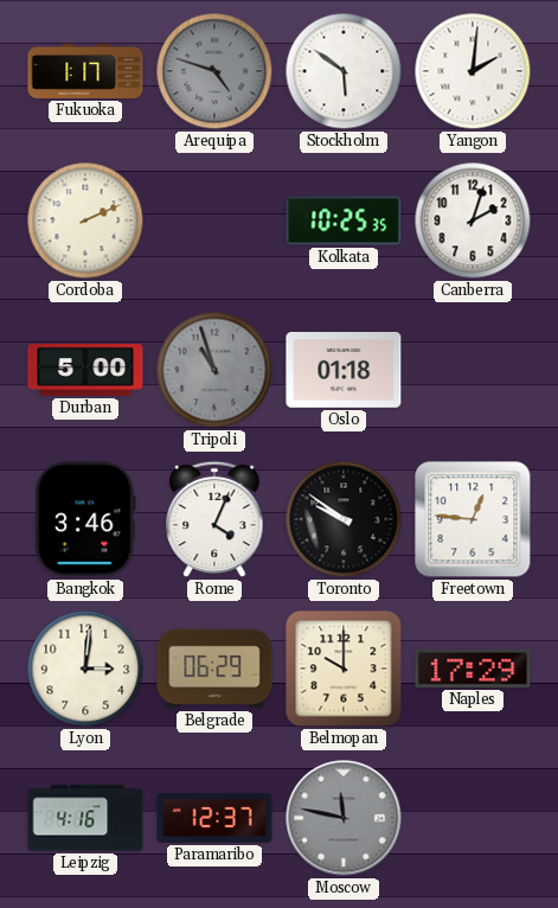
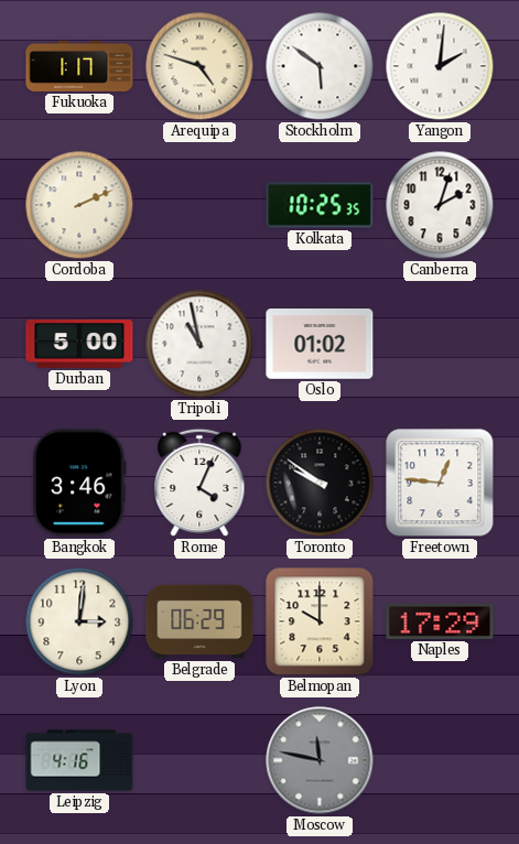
Arequipa dial: grey -> cream
Tripoli: 10:57 -> 10:58
Tripoli dial: grey -> white
Oslo: 01:18 -> 01:02
Paramaribo: 12:37 -> none
